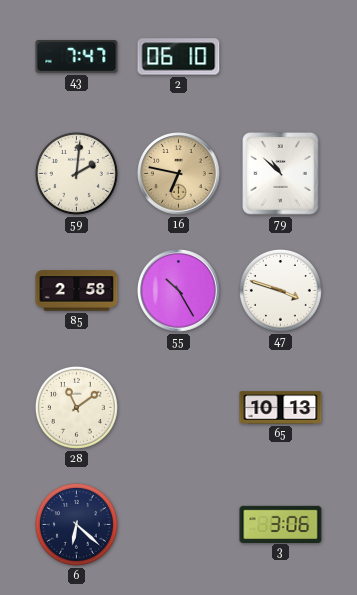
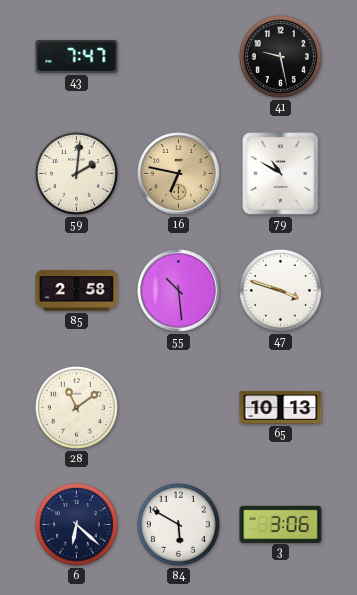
2: 06:10 -> none
41: none -> 9:28
79: 10:52 -> 10:50
55: 10:25 -> 10:29
84: none -> 5:50
